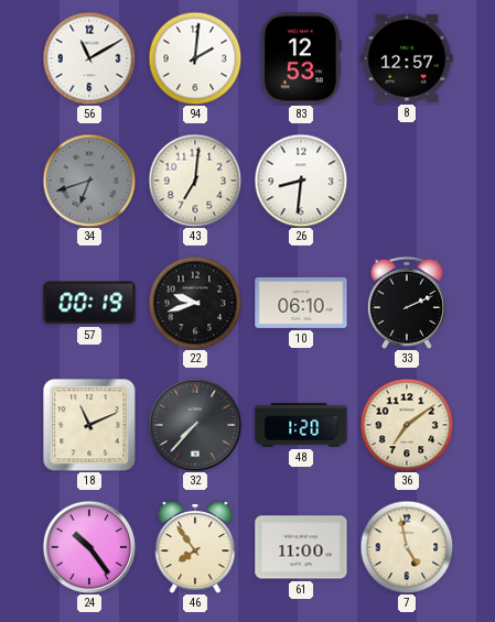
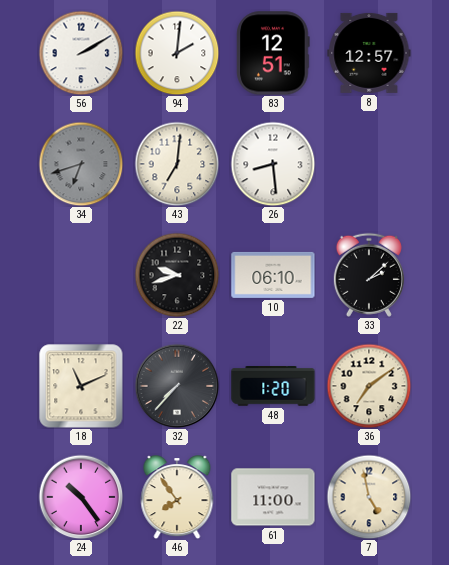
56: 11:10 -> 2:10
83: 12:53 -> 12:51
26: 8:31 -> 8:29
57: 00:19 -> none
33: 2:11 -> 2:08
